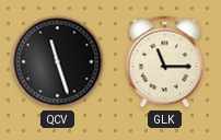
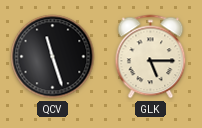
GLK: 11:15 -> 5:15
